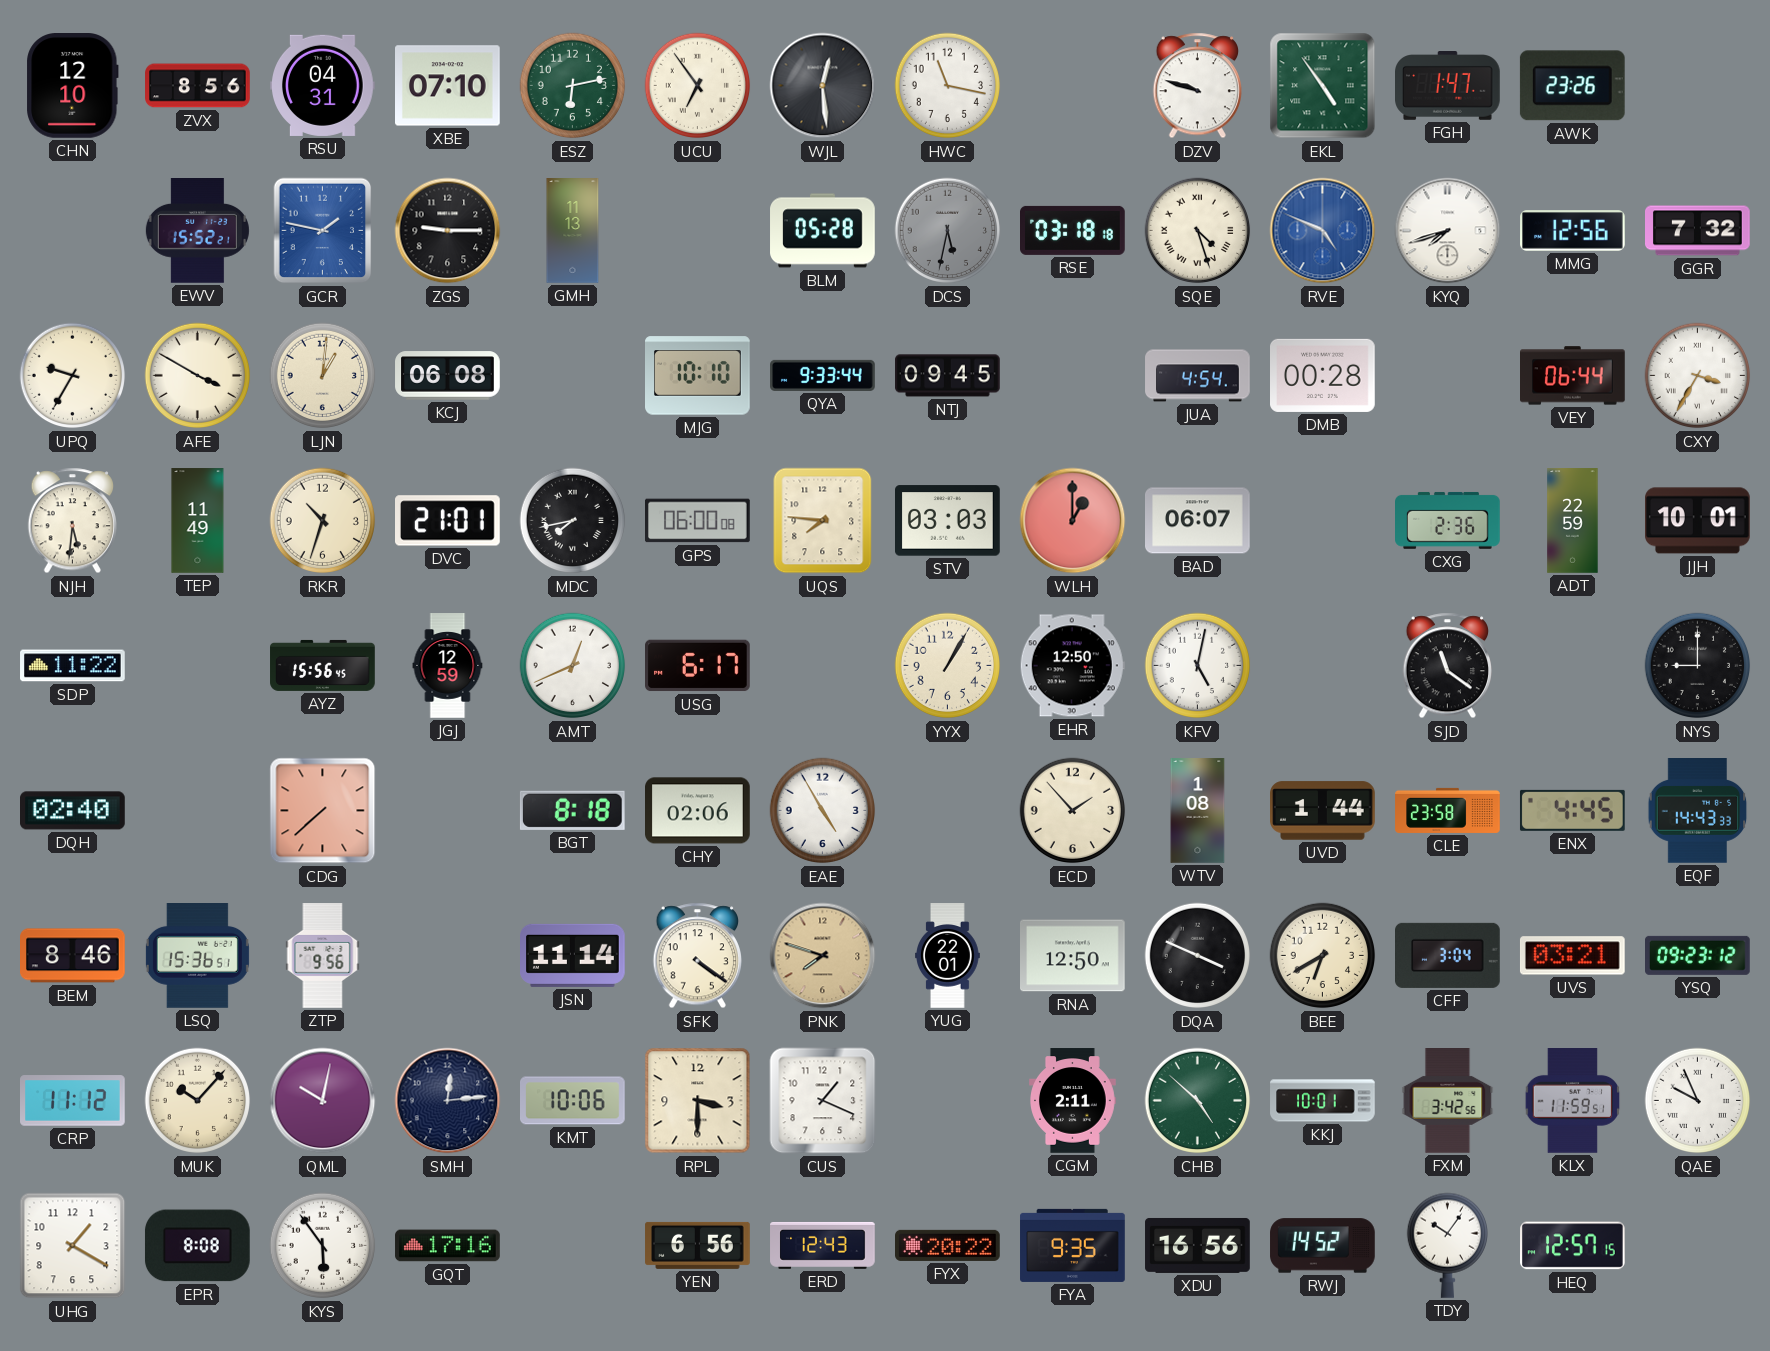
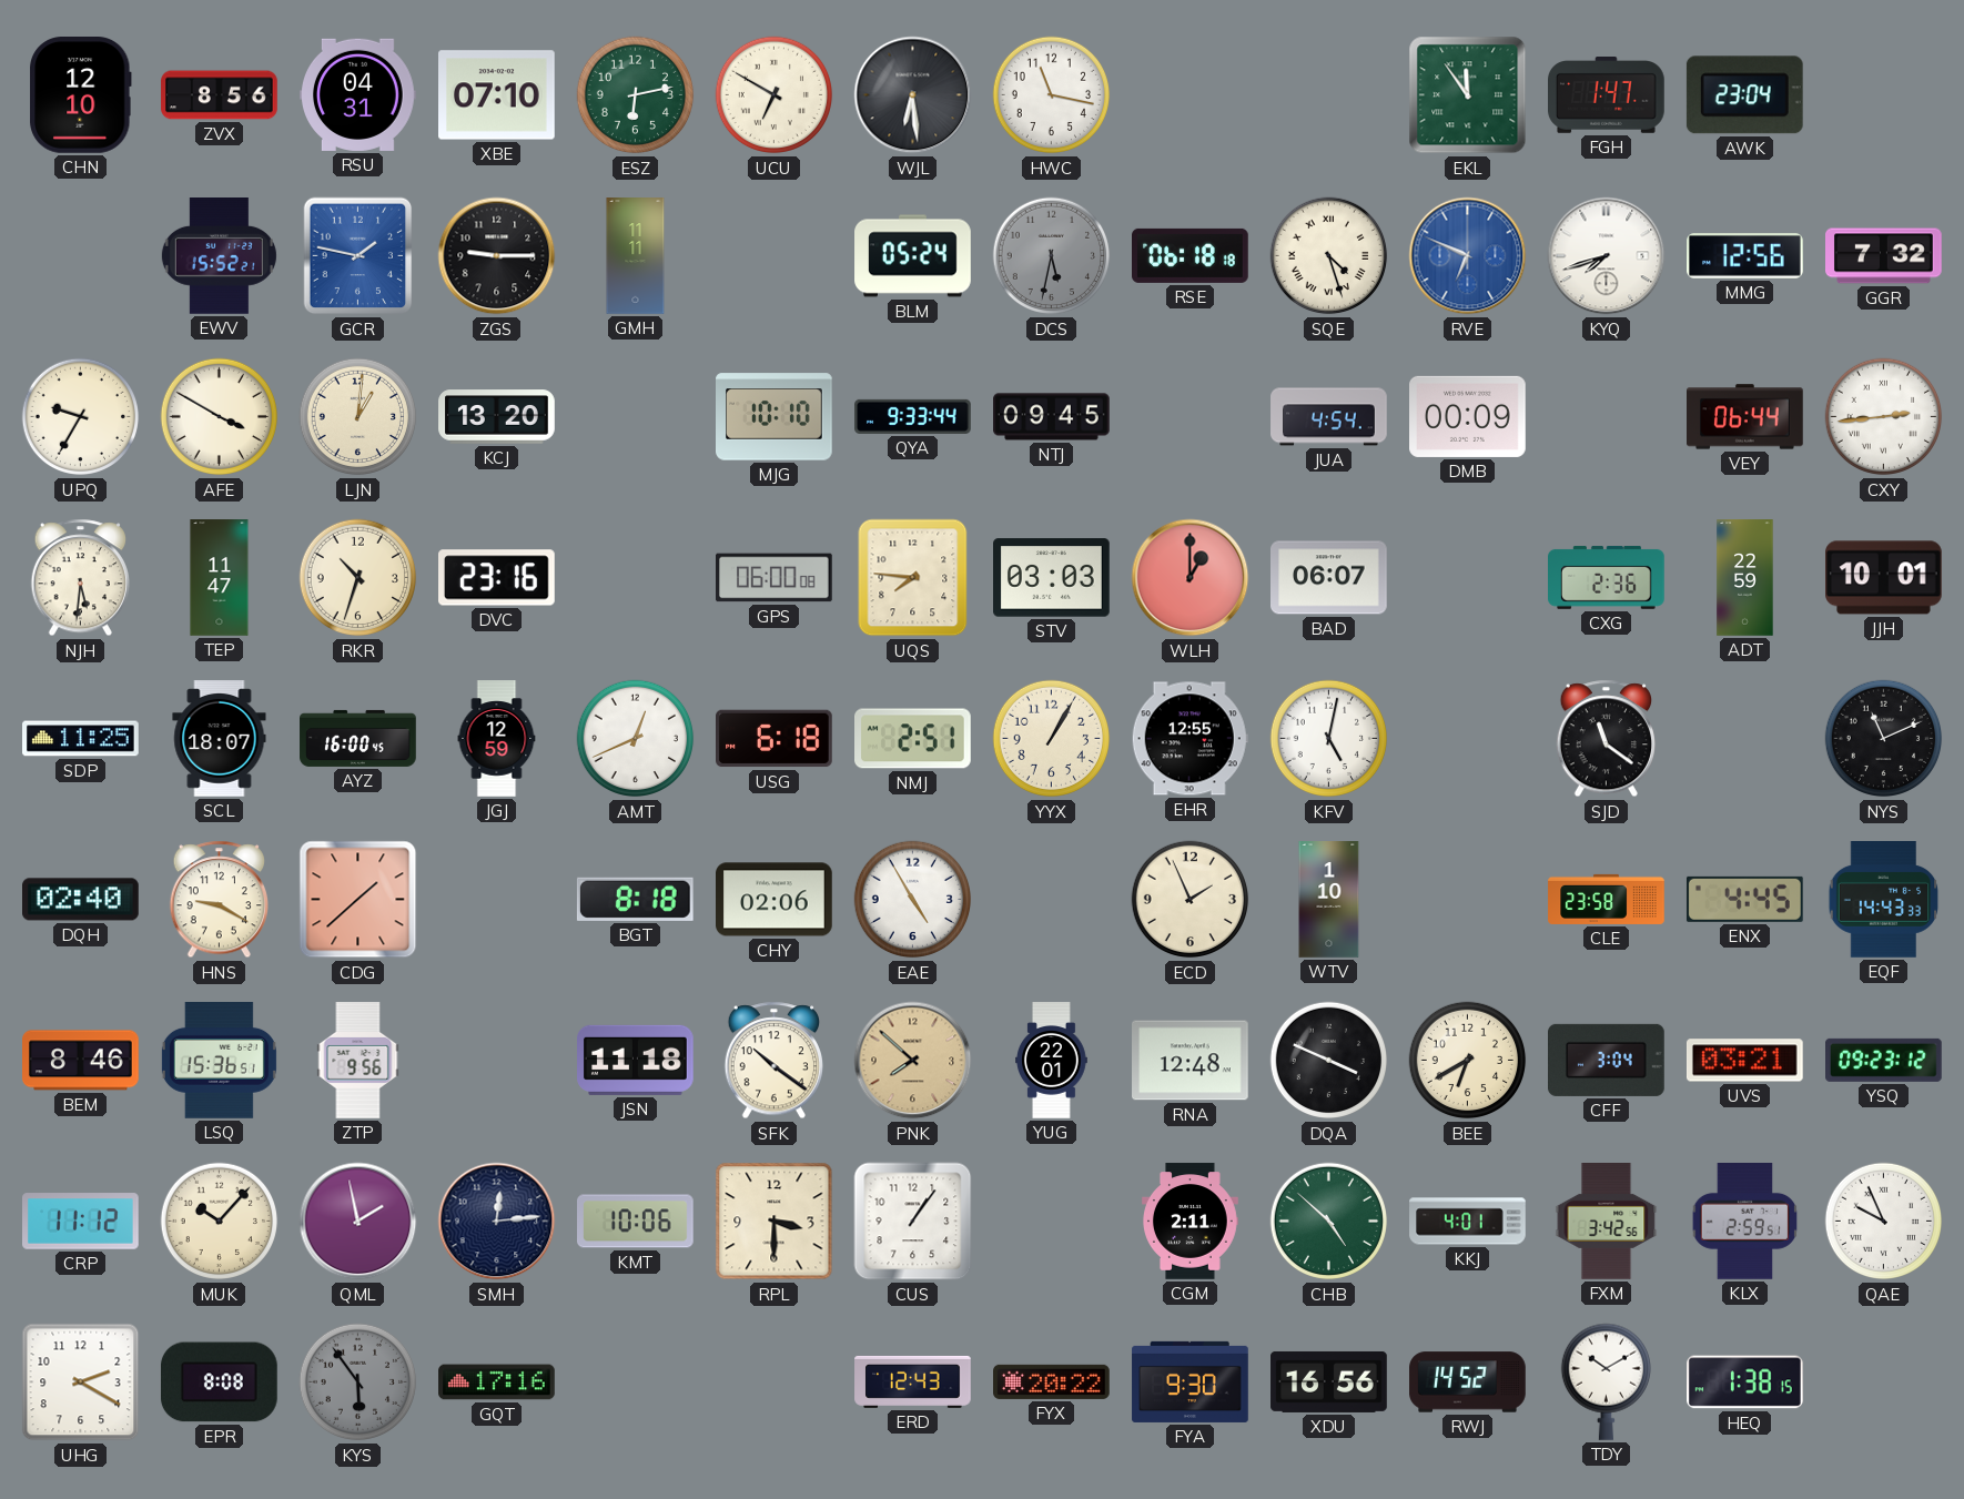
UCU: 6:54 -> 6:50
WJL: 12:29 -> 6:29
DZV: 9:48 -> none
EKL: 4:54 -> 11:54
AWK: 23:26 -> 23:04
GMH: 11:13 -> 11:11
BLM: 05:28 -> 05:24
RSE: 03:18 -> 06:18
RVE: 4:49 -> 6:49
KCJ: 06:08 -> 13:20
DMB: 00:28 -> 00:09
CXY: 3:35 -> 2:44
TEP: 11:49 -> 11:47
DVC: 21:01 -> 23:16
MDC: 7:43 -> none
SDP: 11:22 -> 11:25
SCL: none -> 18:07
AYZ: 15:56 -> 16:00
USG: 6:17 -> 6:18
NMJ: none -> 2:51
EHR: 12:50 -> 12:55
NYS: 9:00 -> 11:11
HNS: none -> 9:20
CDG: 7:38 -> 1:38
ECD: 1:53 -> 1:56
WTV: 1:08 -> 1:10
UVD: 1:44 -> none
JSN: 11:14 -> 11:18
SFK: 4:21 -> 10:21
PNK: 7:48 -> 7:52
RNA: 12:50 -> 12:48
QML: 10:02 -> 1:58
CUS: 1:19 -> 1:06
KKJ: 10:01 -> 4:01
KLX: 11:59 -> 2:59
UHG: 1:20 -> 2:20
KYS dial: white -> grey
YEN: 6:56 -> none
FYA: 9:35 -> 9:30
TDY: 10:06 -> 10:10
HEQ: 12:57 -> 1:38
